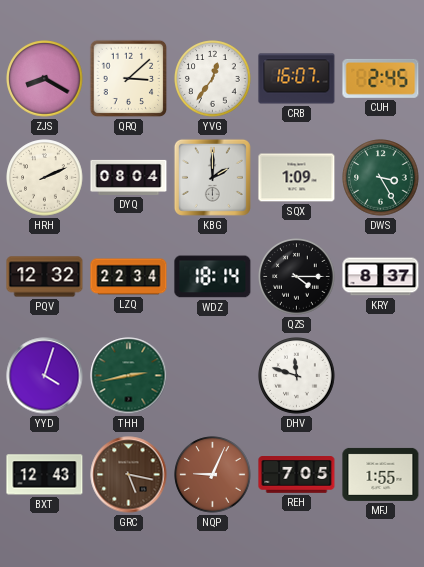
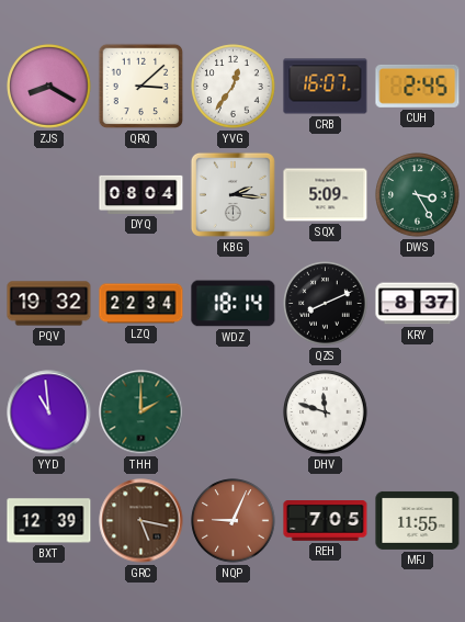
HRH: 2:11 -> none
KBG: 2:00 -> 2:16
SQX: 1:09 -> 5:09
PQV: 12:32 -> 19:32
QZS: 4:15 -> 8:11
YYD: 4:03 -> 10:59
THH: 2:43 -> 2:00
BXT: 12:43 -> 12:39
MFJ: 1:55 -> 11:55
